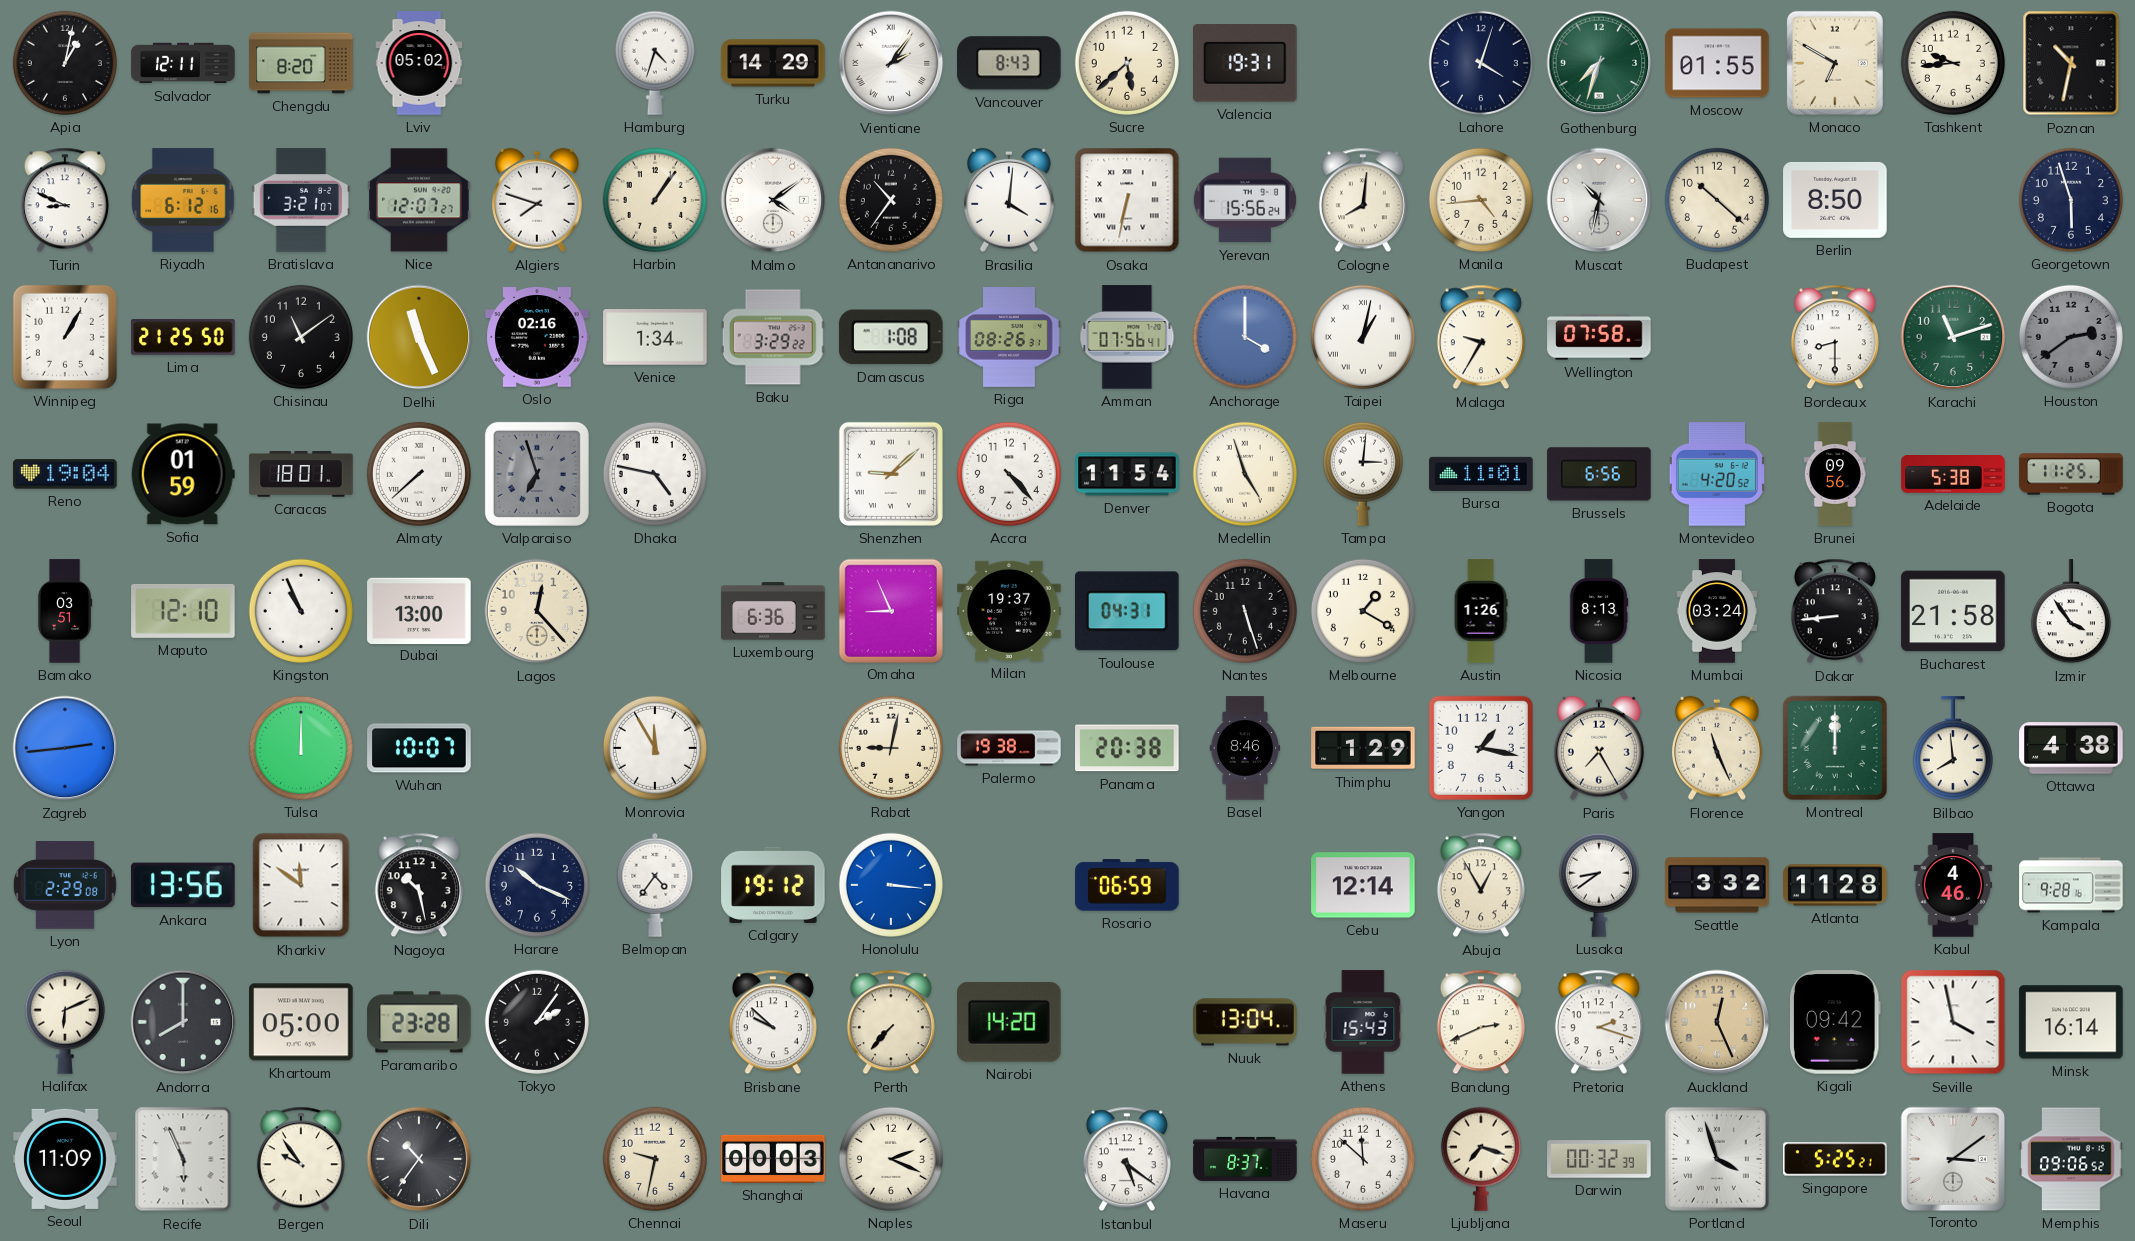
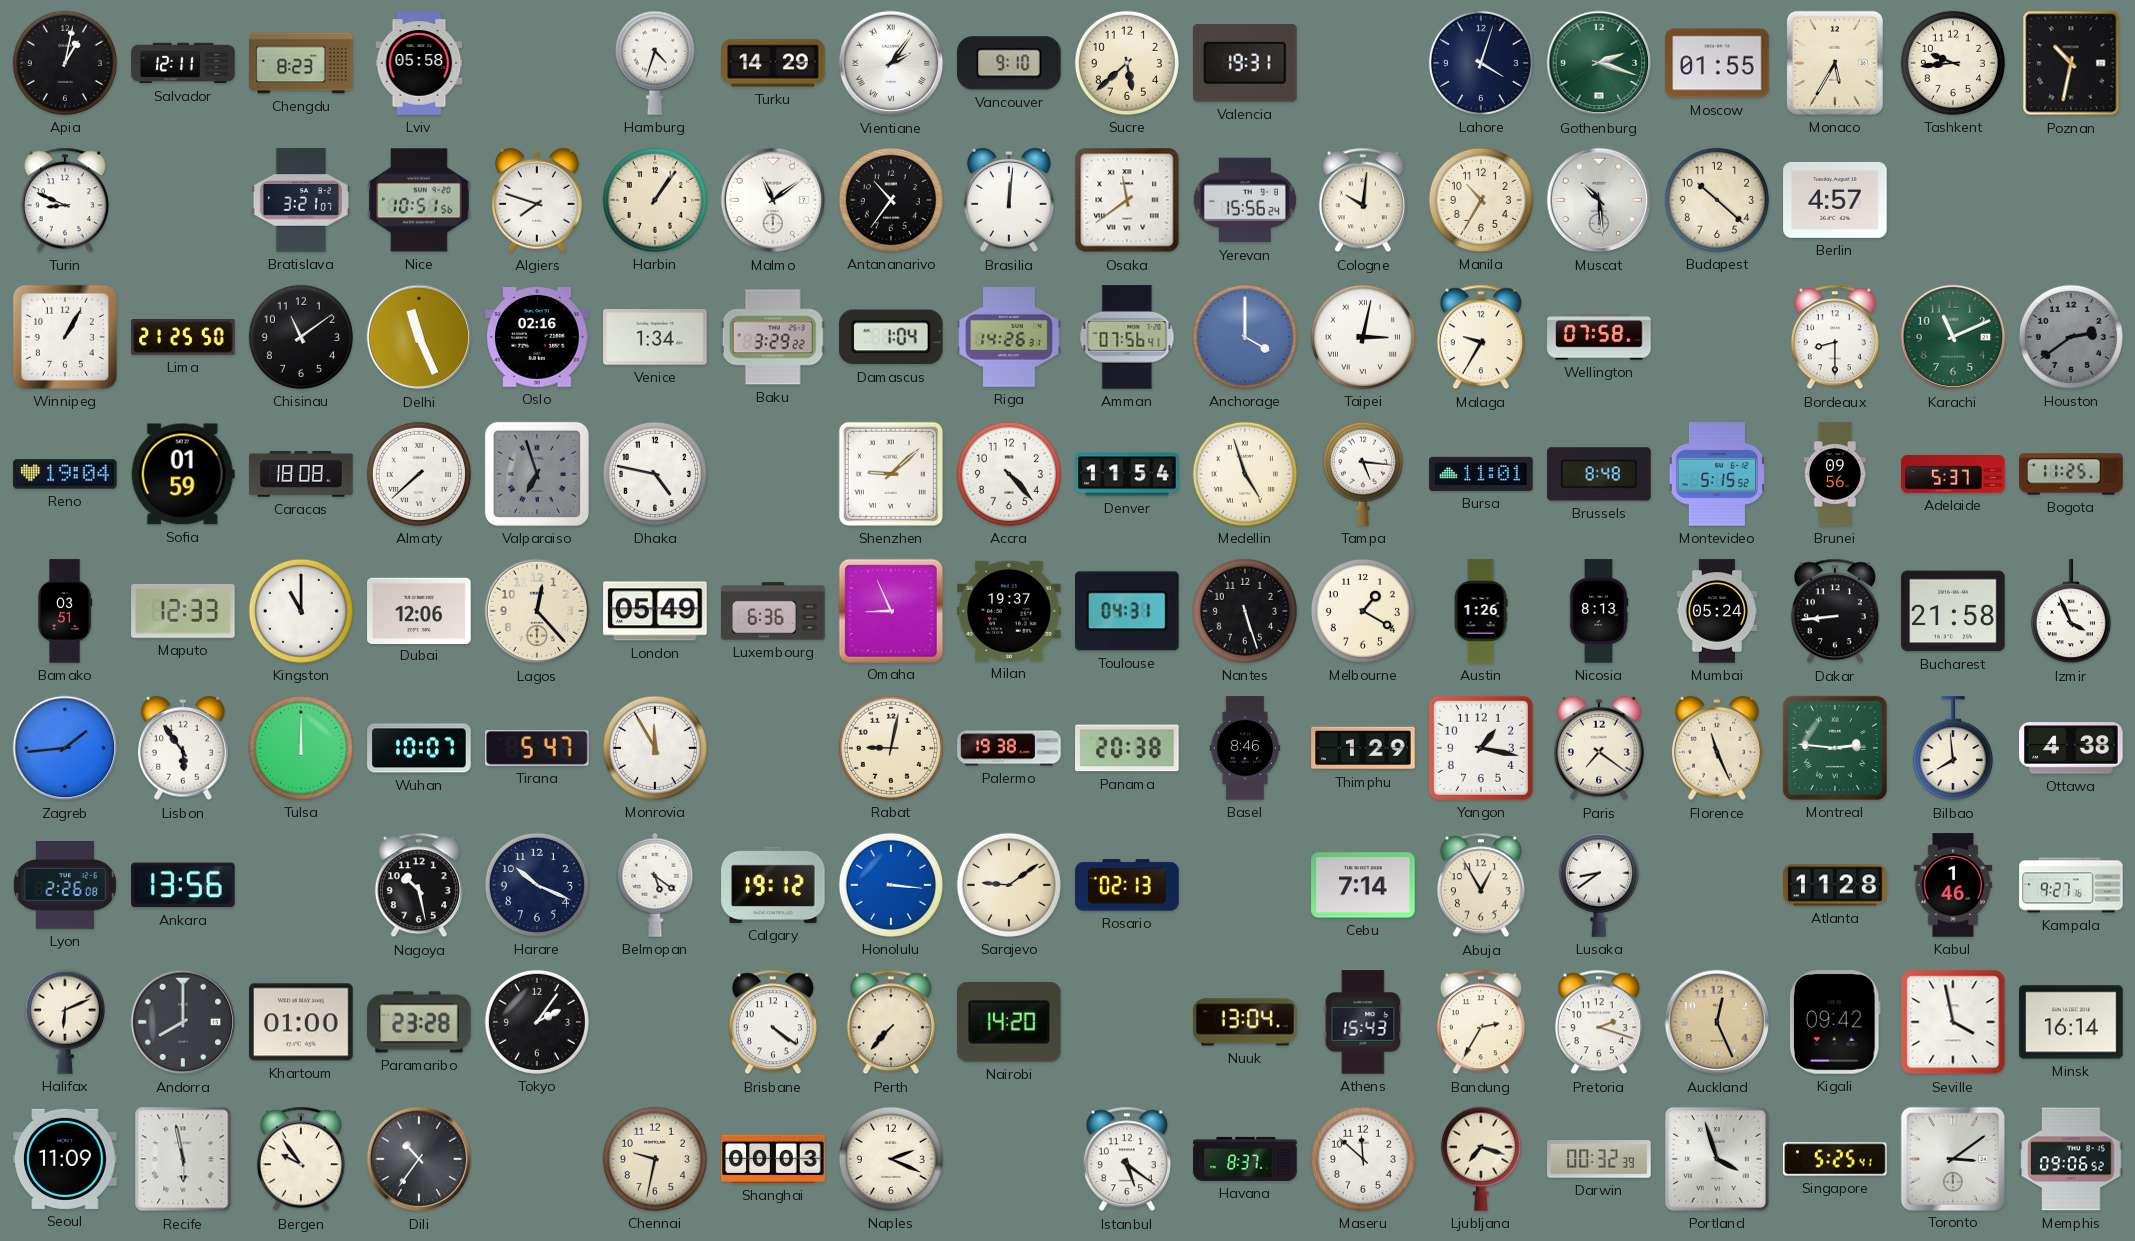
Chengdu: 8:20 -> 8:23
Lviv: 05:02 -> 05:58
Vancouver: 8:43 -> 9:10
Gothenburg: 7:33 -> 2:18
Monaco: 6:50 -> 5:35
Riyadh: 6:12 -> none
Nice: 12:07 -> 10:51
Malmo: 4:09 -> 11:09
Brasilia: 4:01 -> 12:01
Osaka: 6:32 -> 11:39
Cologne: 8:01 -> 10:01
Manila: 4:44 -> 10:35
Muscat: 10:32 -> 10:29
Berlin: 8:50 -> 4:57
Georgetown: 5:57 -> none
Damascus: 1:08 -> 1:04
Riga: 08:26 -> 14:26
Taipei: 1:02 -> 3:02
Karachi: 11:12 -> 11:11
Caracas: 18:01 -> 18:08
Tampa: 3:01 -> 5:16
Brussels: 6:56 -> 8:48
Montevideo: 4:20 -> 5:15
Adelaide: 5:38 -> 5:37
Maputo: 12:10 -> 12:33
Kingston: 10:56 -> 11:00
Dubai: 13:00 -> 12:06
London: none -> 05:49
Mumbai: 03:24 -> 05:24
Izmir: 3:54 -> 3:56
Zagreb: 2:44 -> 1:44
Lisbon: none -> 5:54
Tirana: none -> 5:47
Paris: 7:25 -> 7:21
Montreal: 12:00 -> 2:46
Lyon: 2:29 -> 2:26
Kharkiv: 11:51 -> none
Belmopan: 4:36 -> 5:21
Sarajevo: none -> 9:09
Rosario: 06:59 -> 02:13
Cebu: 12:14 -> 7:14
Seattle: 3:32 -> none
Kabul: 4:46 -> 1:46
Kampala: 9:28 -> 9:27
Khartoum: 05:00 -> 01:00
Brisbane: 9:52 -> 4:21
Bandung: 2:41 -> 2:35
Recife: 5:56 -> 5:58
Singapore: 5:25:21 -> 5:25:41
